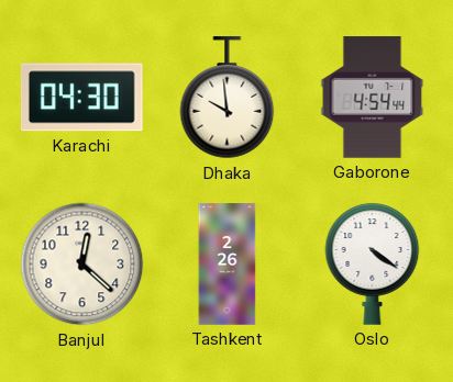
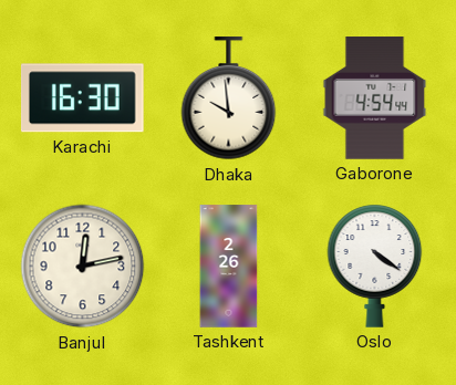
Karachi: 04:30 -> 16:30
Banjul: 12:22 -> 12:13
